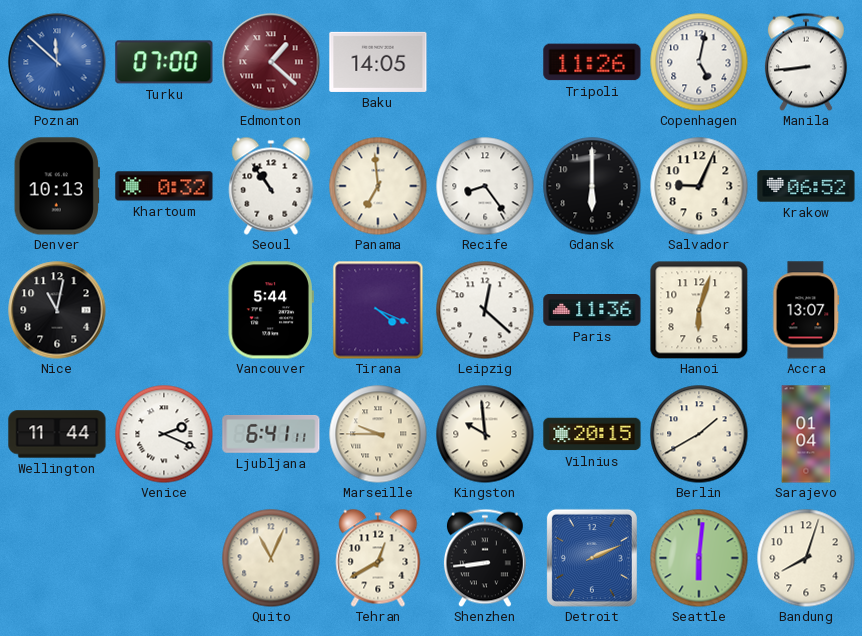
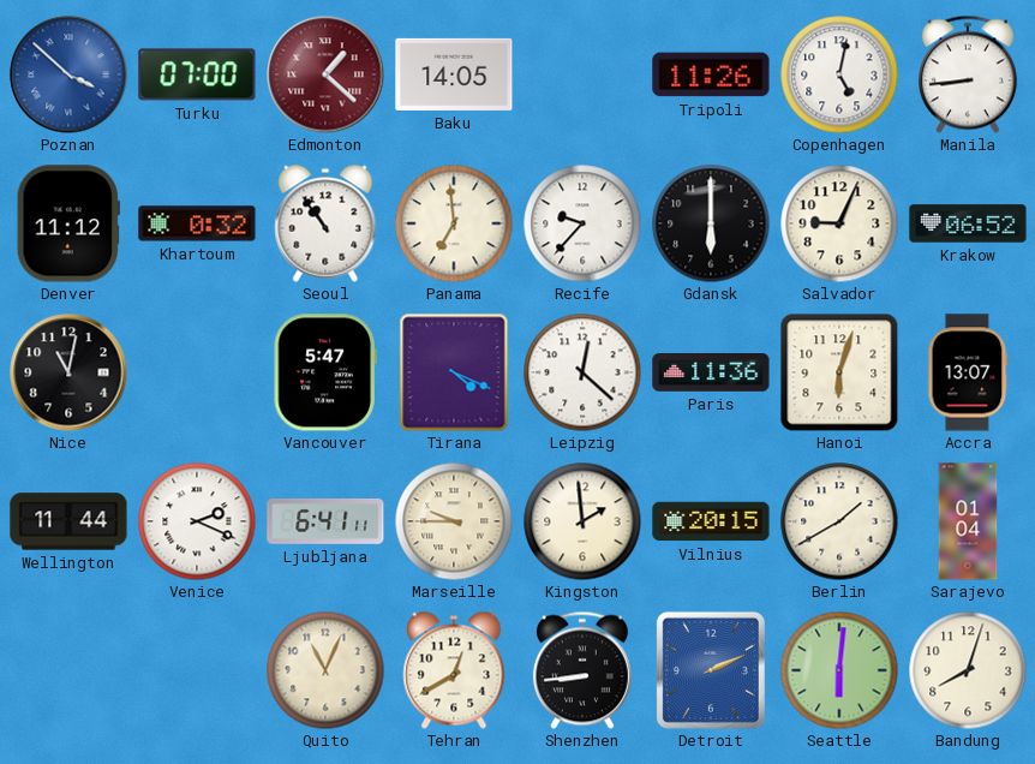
Poznan: 11:52 -> 3:52
Denver: 10:13 -> 11:12
Recife: 8:24 -> 9:37
Vancouver: 5:44 -> 5:47
Kingston: 9:59 -> 1:59
